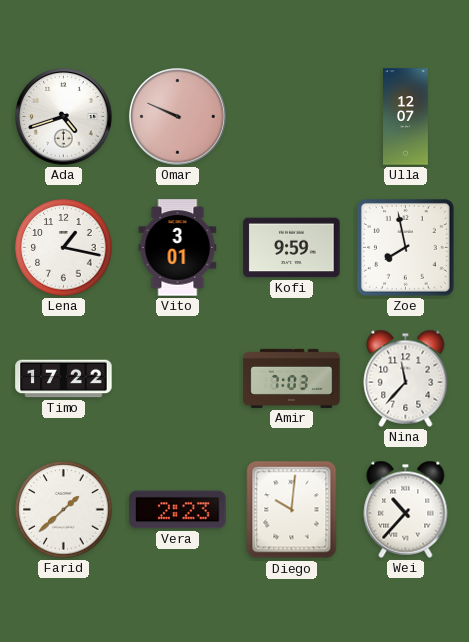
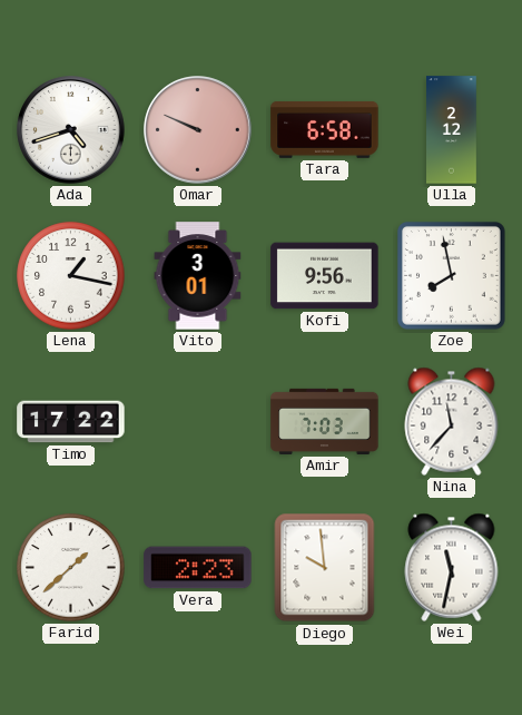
Tara: none -> 6:58
Ulla: 12:07 -> 2:12
Kofi: 9:59 -> 9:56
Diego: 10:01 -> 9:59
Wei: 10:37 -> 11:32
